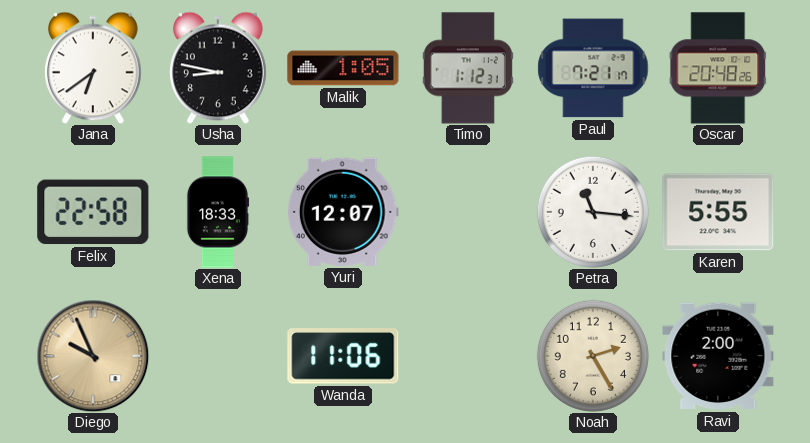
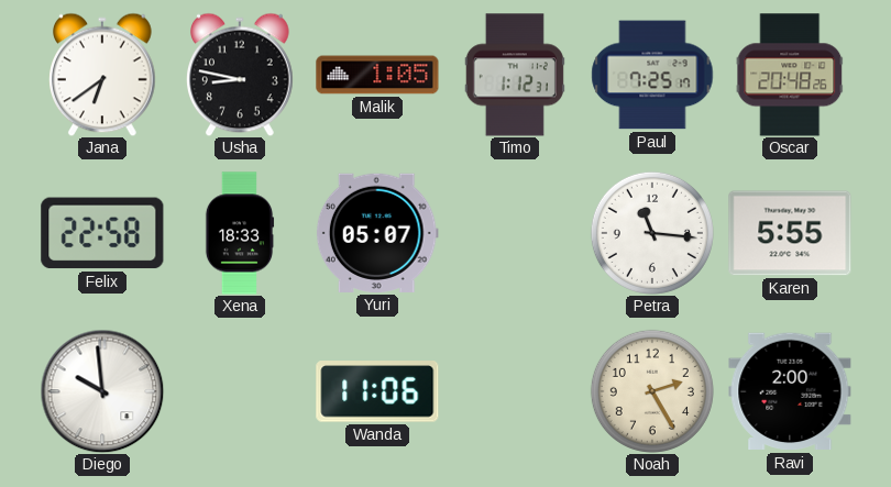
Paul: 7:21 -> 7:25
Yuri: 12:07 -> 05:07
Diego: 9:56 -> 9:59
Diego dial: champagne -> white
